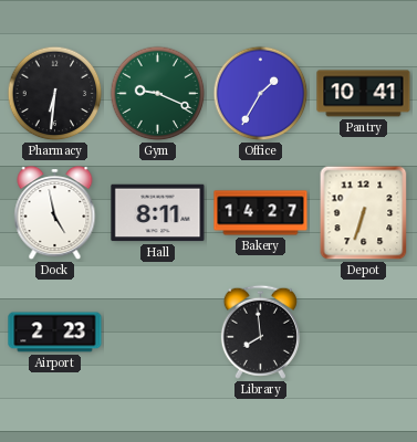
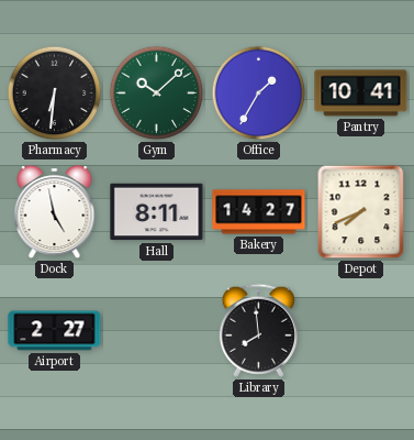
Gym: 9:19 -> 10:08
Depot: 6:33 -> 7:41
Airport: 2:23 -> 2:27
